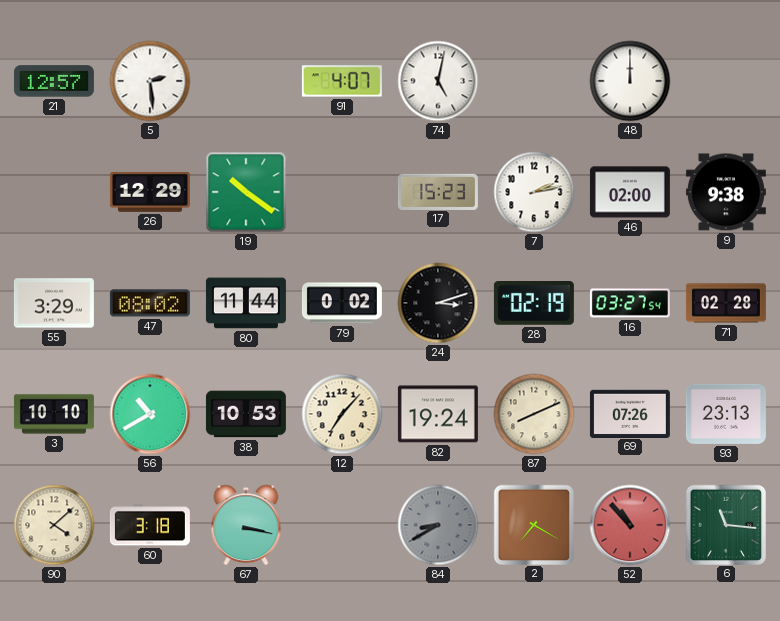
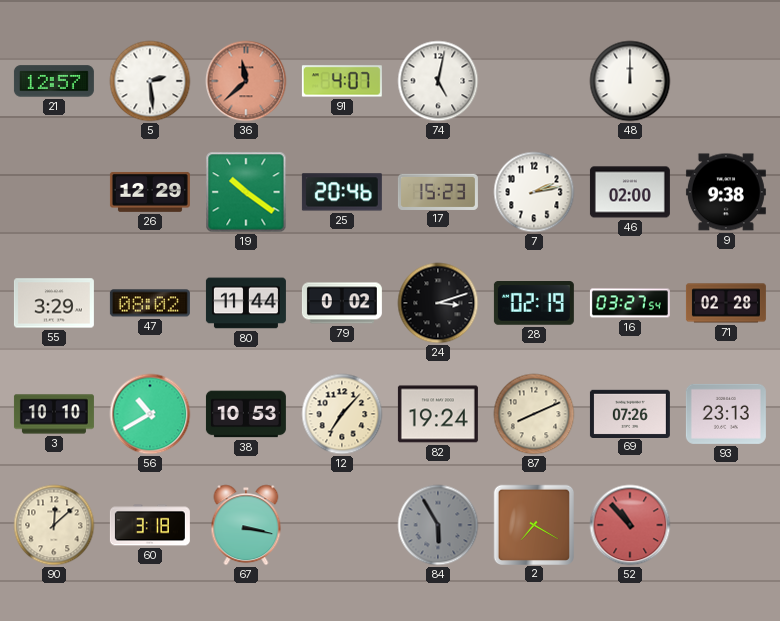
36: none -> 11:38
25: none -> 20:46
90: 4:08 -> 12:08
84: 8:40 -> 5:55
6: 11:16 -> none
